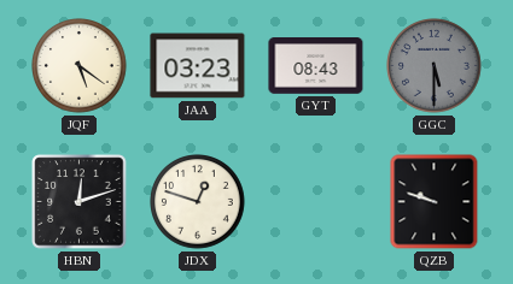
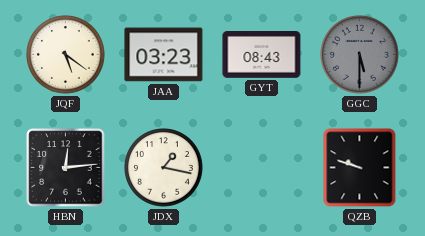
HBN: 12:12 -> 12:14
JDX: 12:48 -> 1:17
